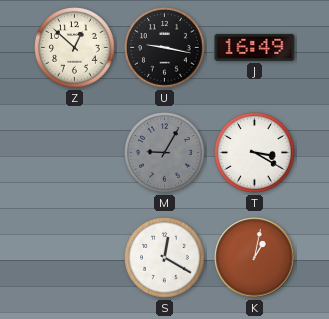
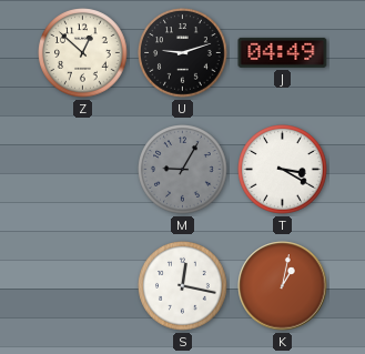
U: 9:17 -> 9:12
J: 16:49 -> 04:49
S: 12:20 -> 12:17
